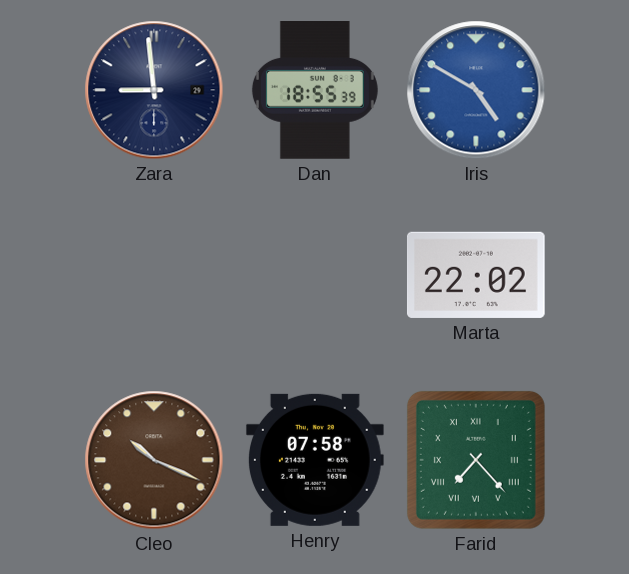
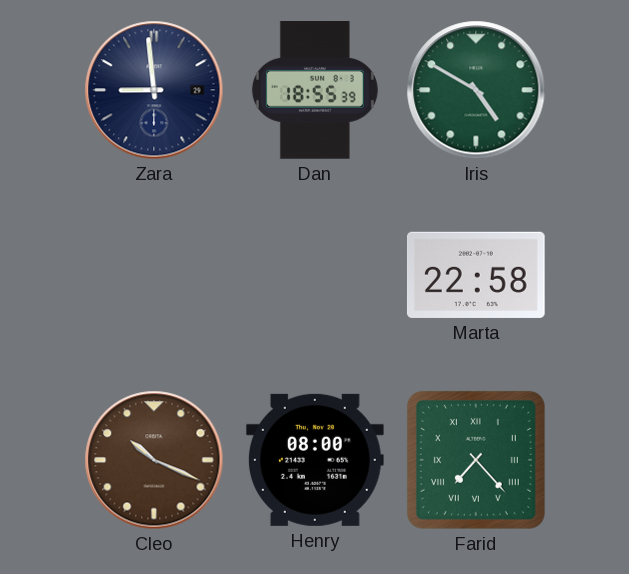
Iris dial: blue -> green
Marta: 22:02 -> 22:58
Henry: 07:58 -> 08:00
